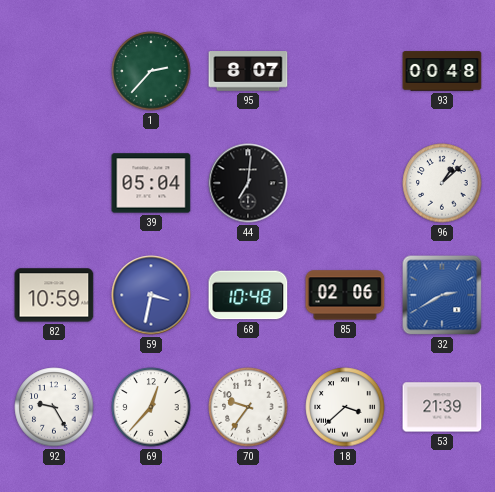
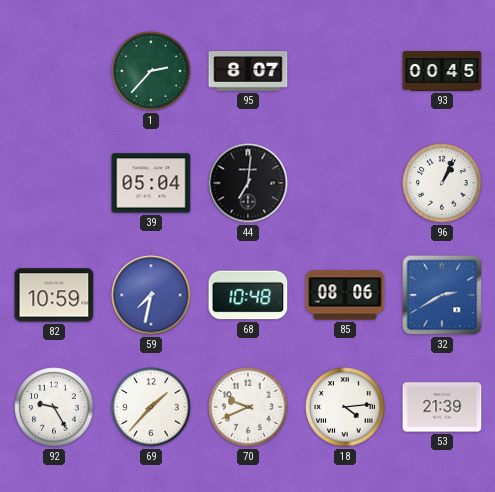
93: 00:48 -> 00:45
96: 1:08 -> 1:04
59: 3:32 -> 7:32
85: 02:06 -> 08:06
69: 12:37 -> 1:37
70: 9:36 -> 9:41
18: 3:38 -> 4:14
